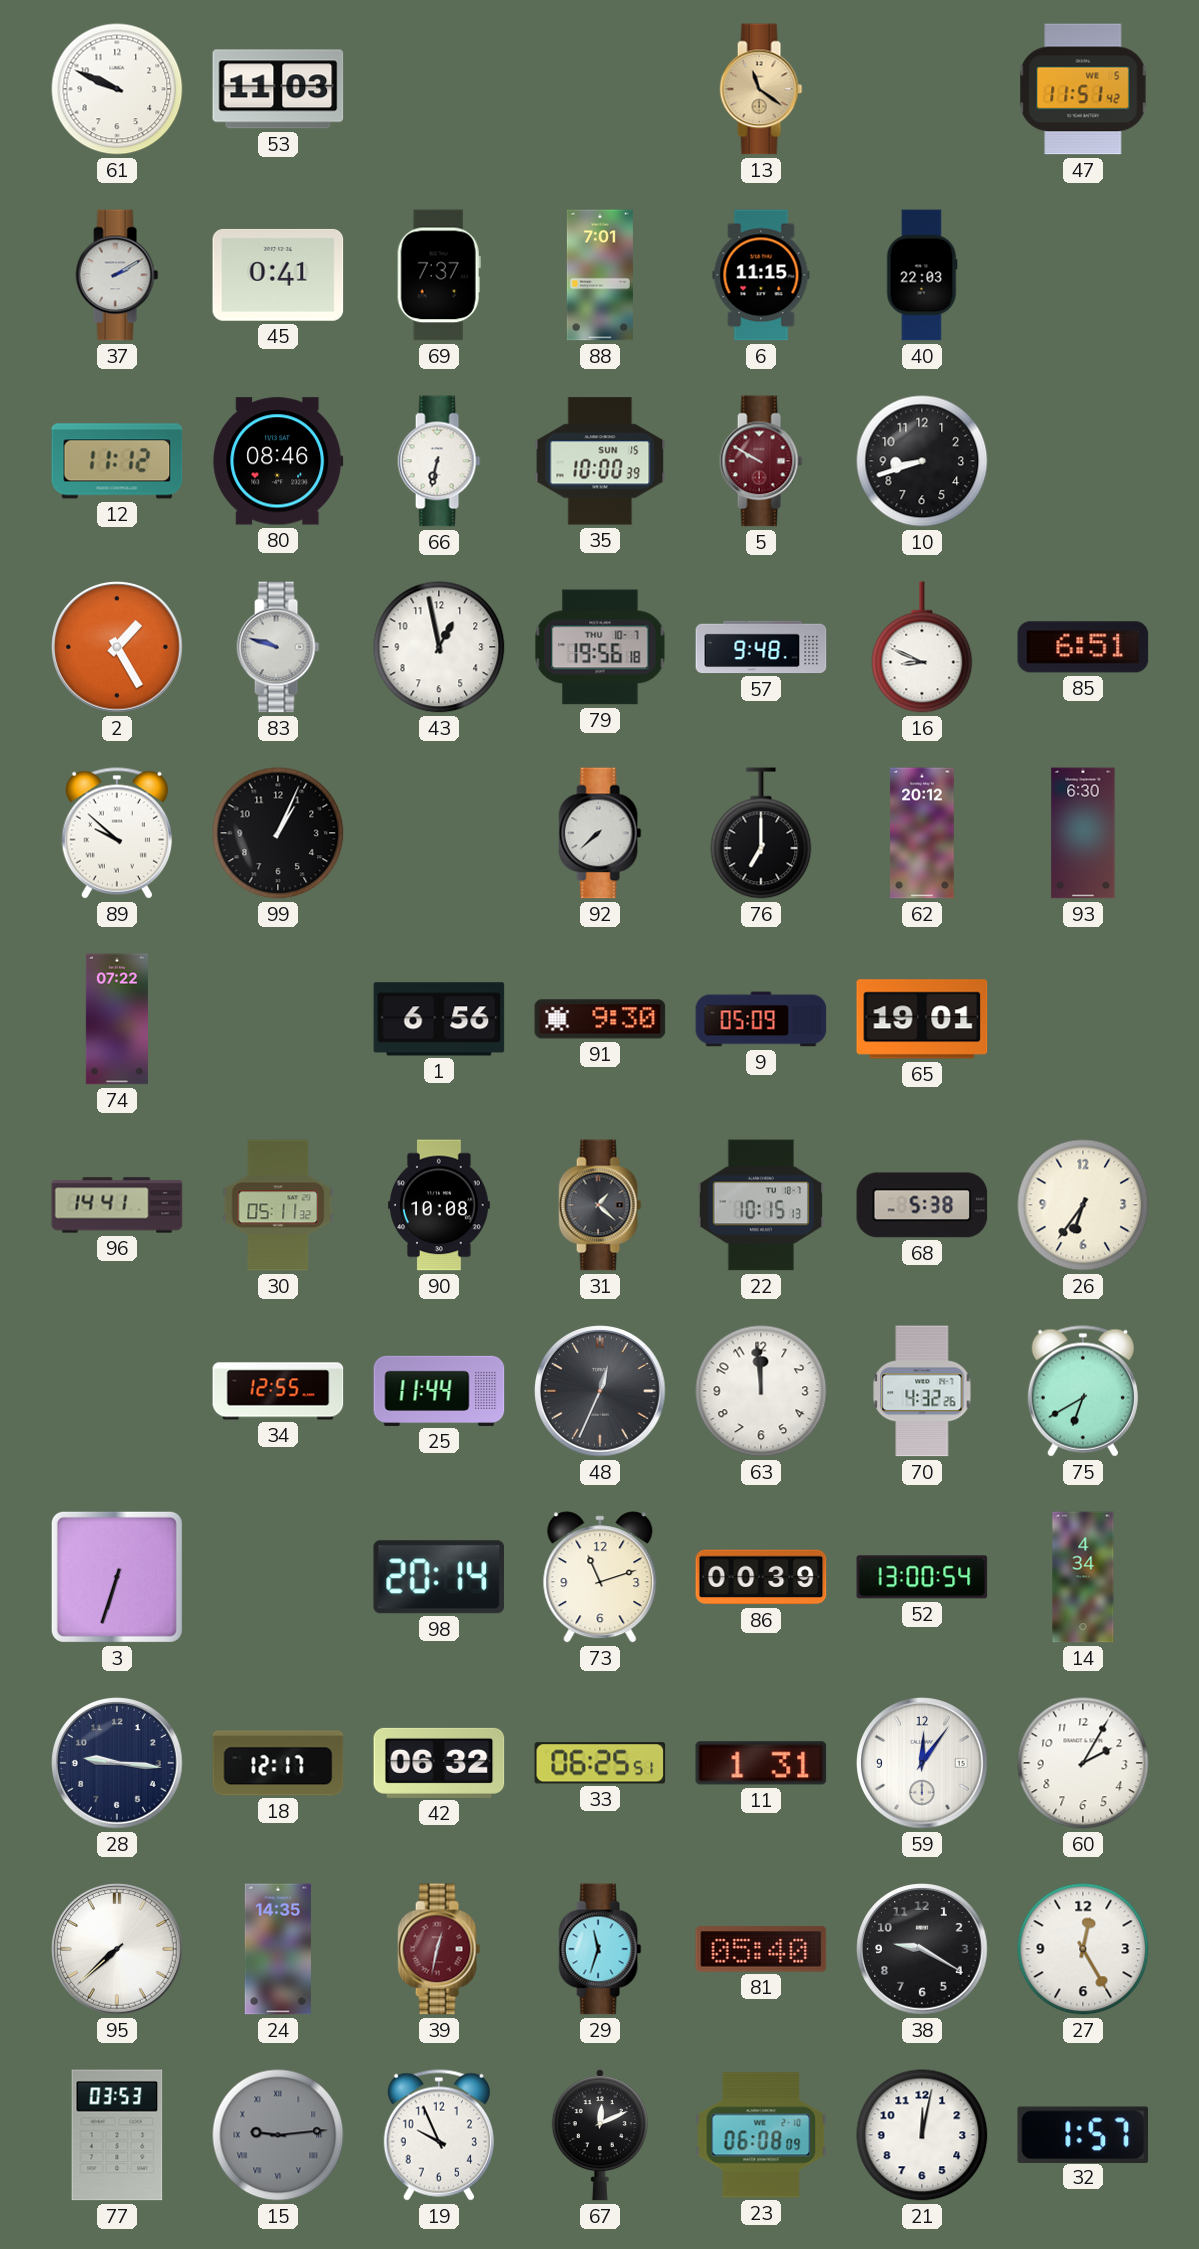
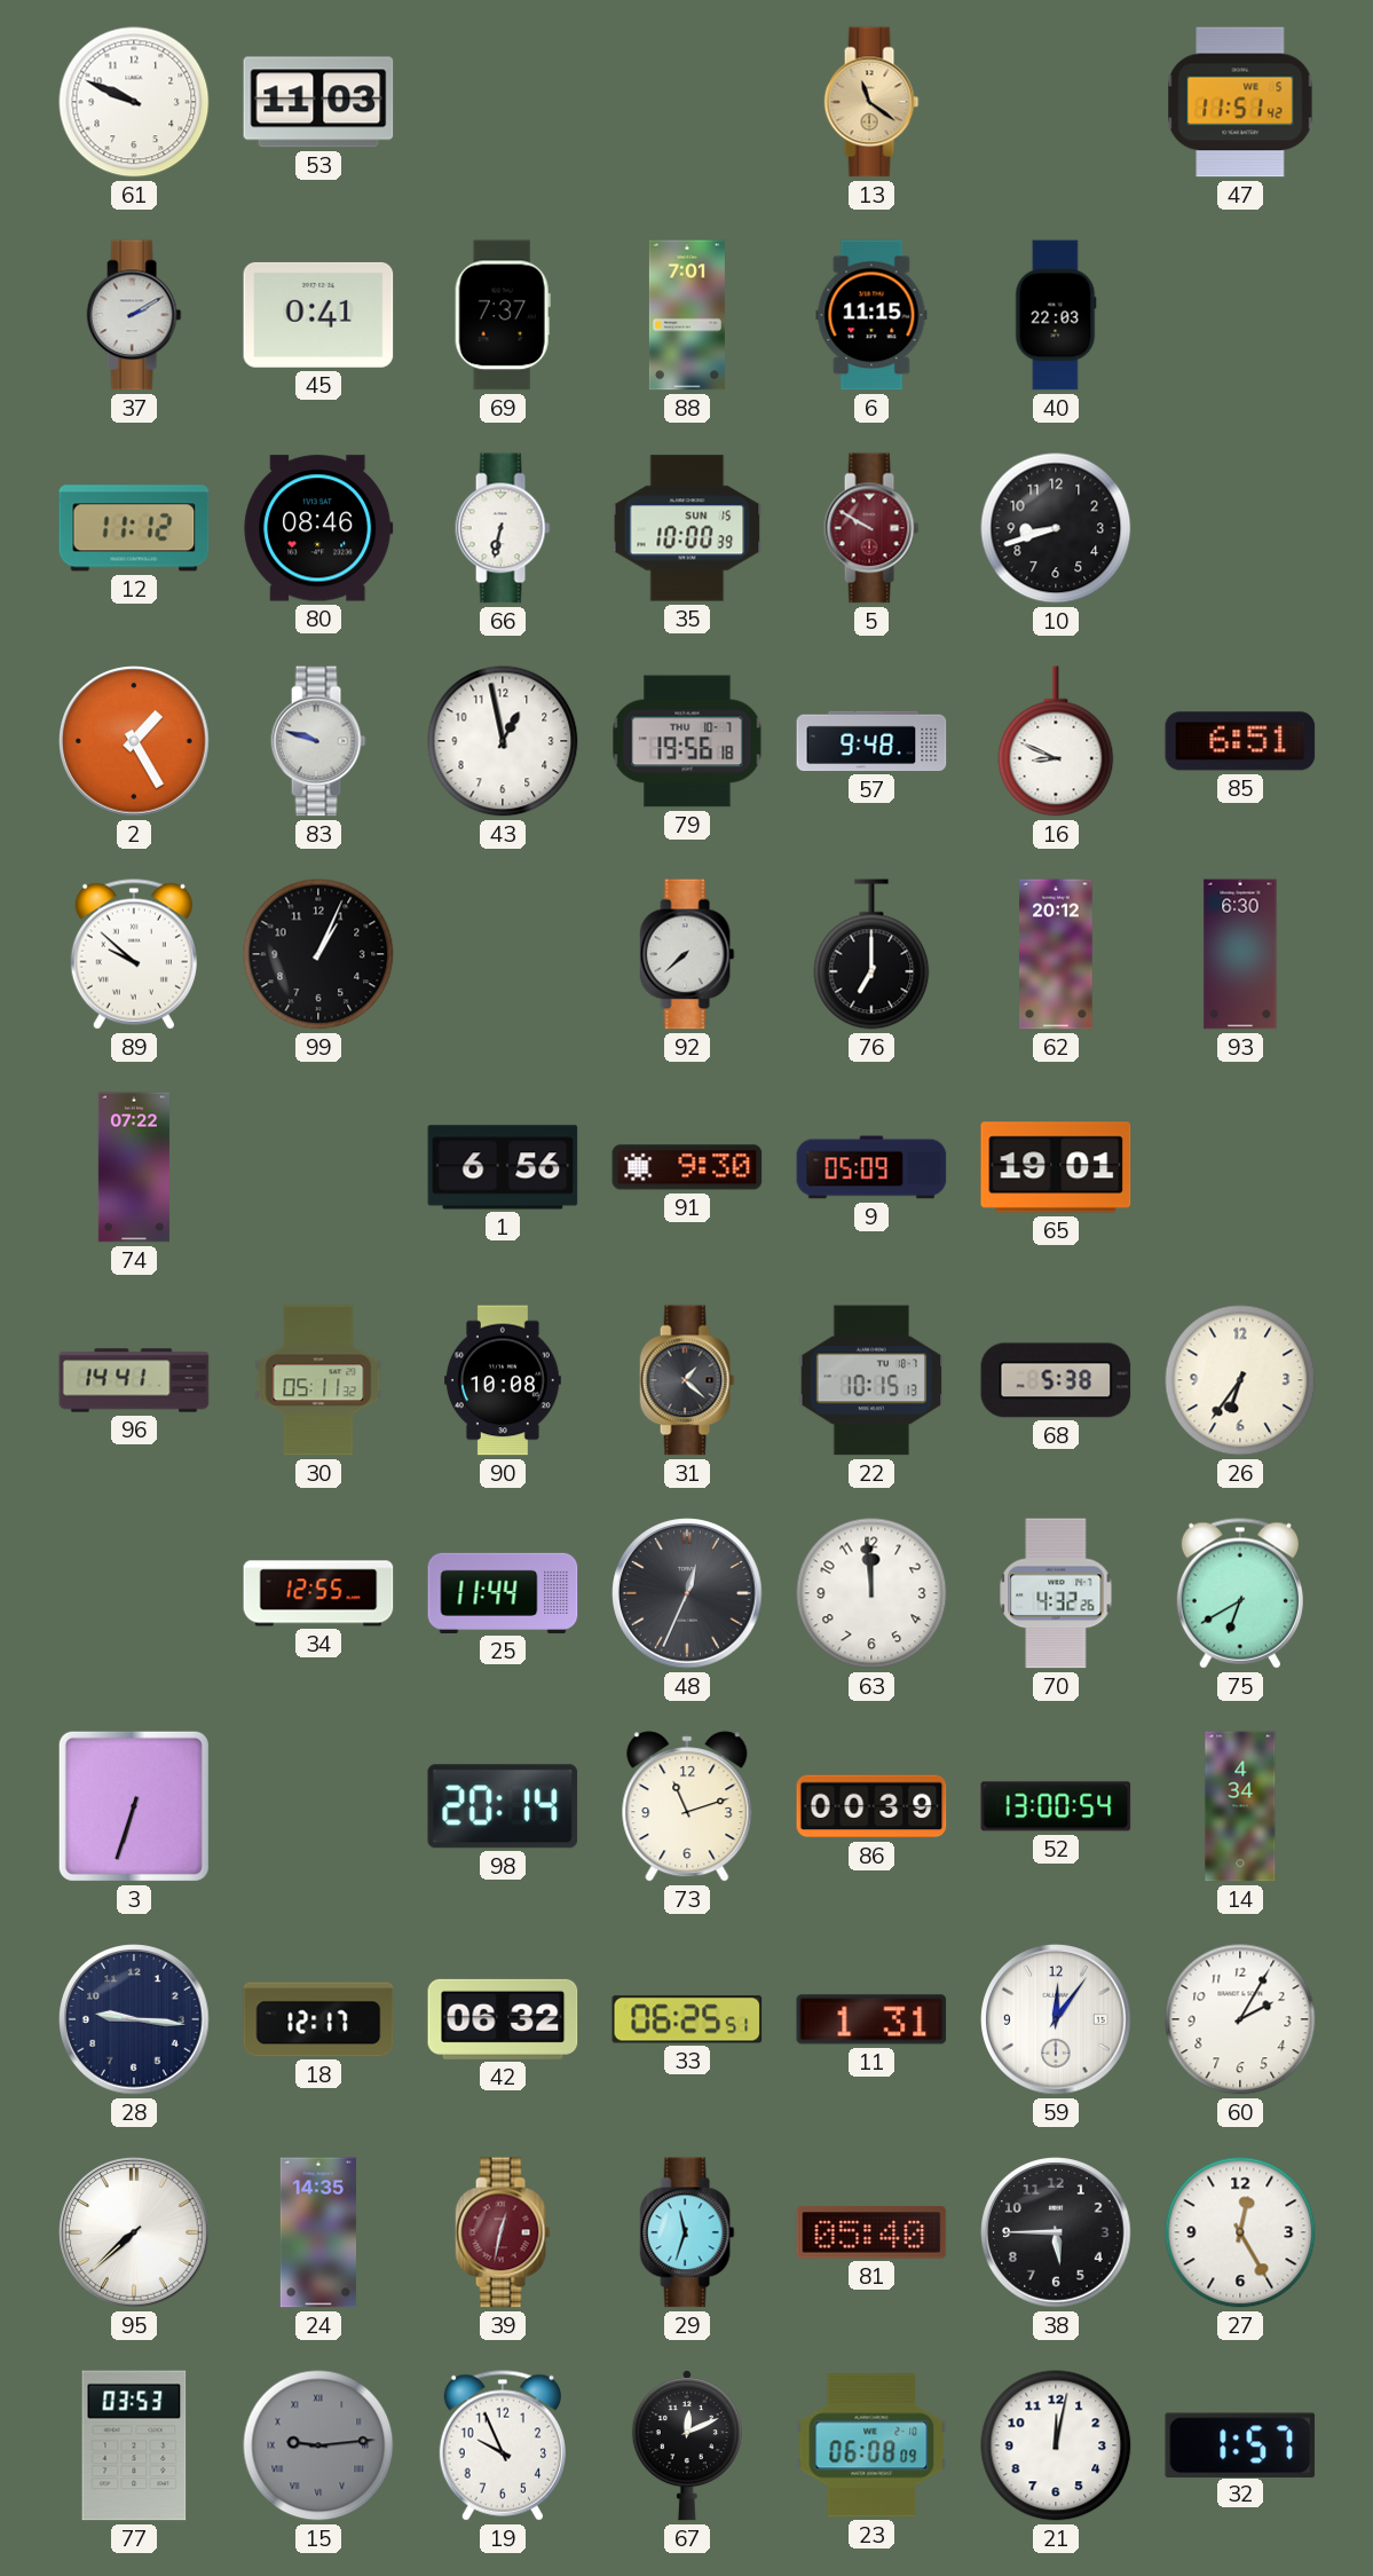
38: 9:20 -> 5:45
